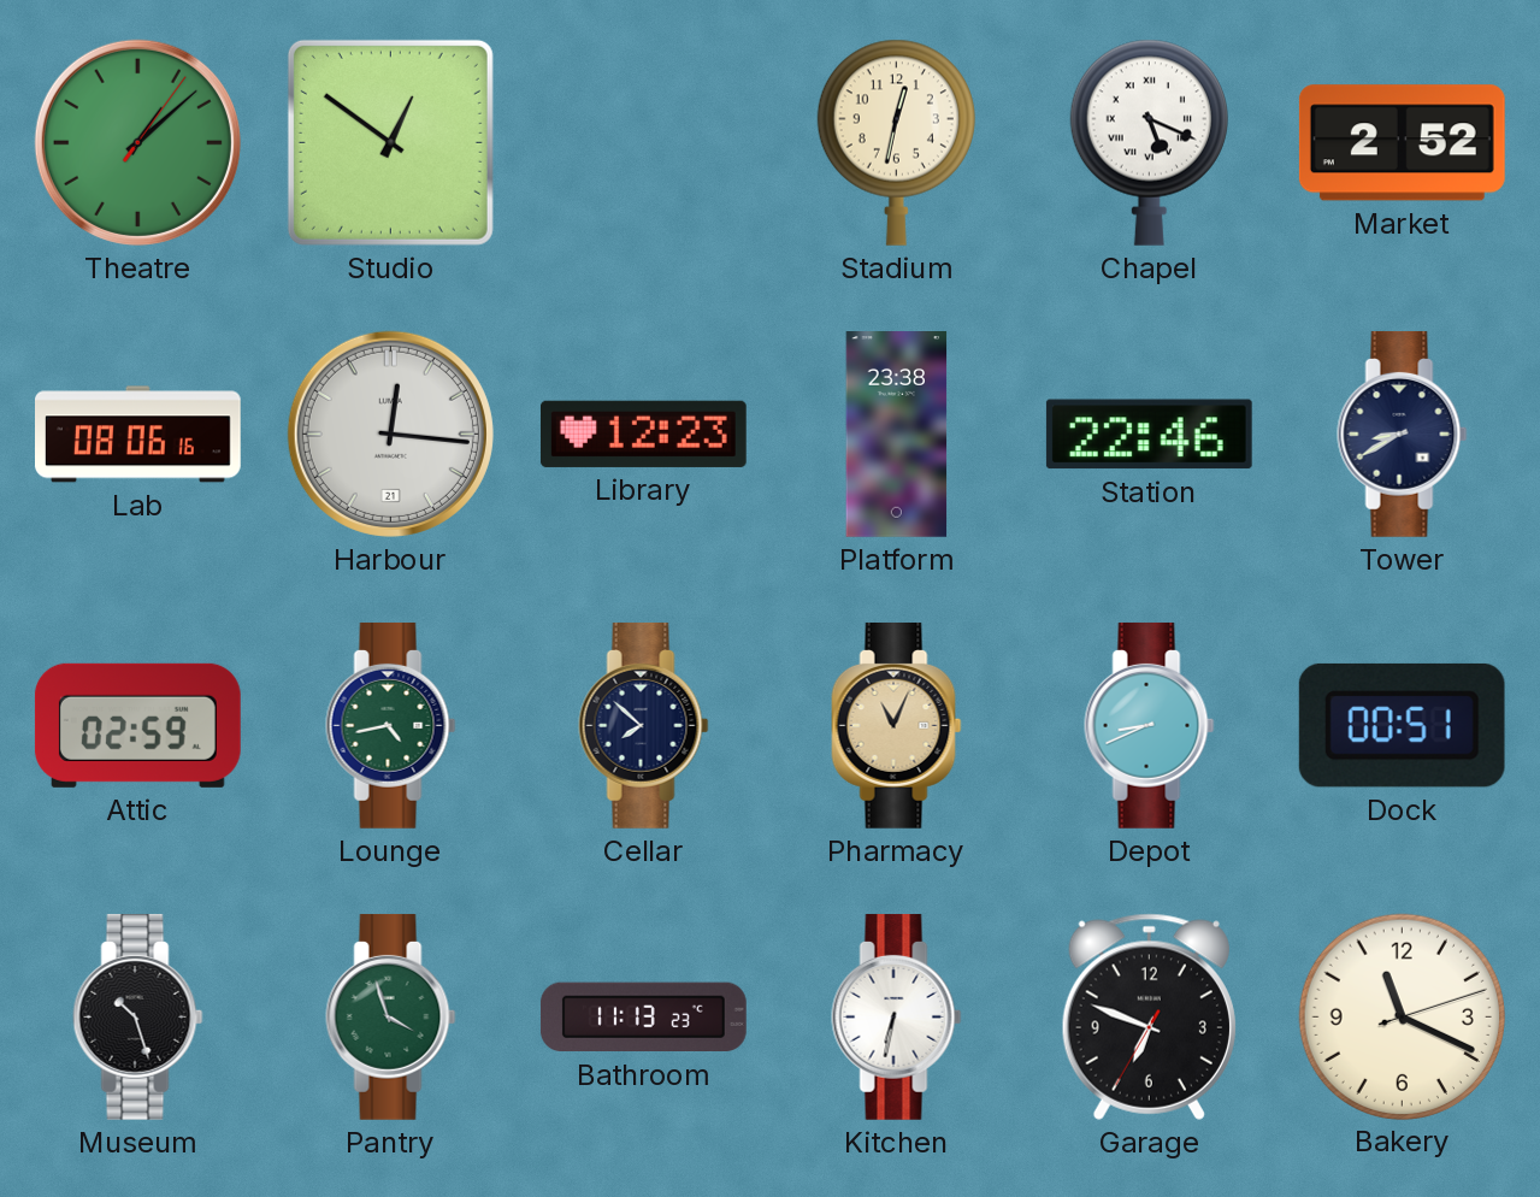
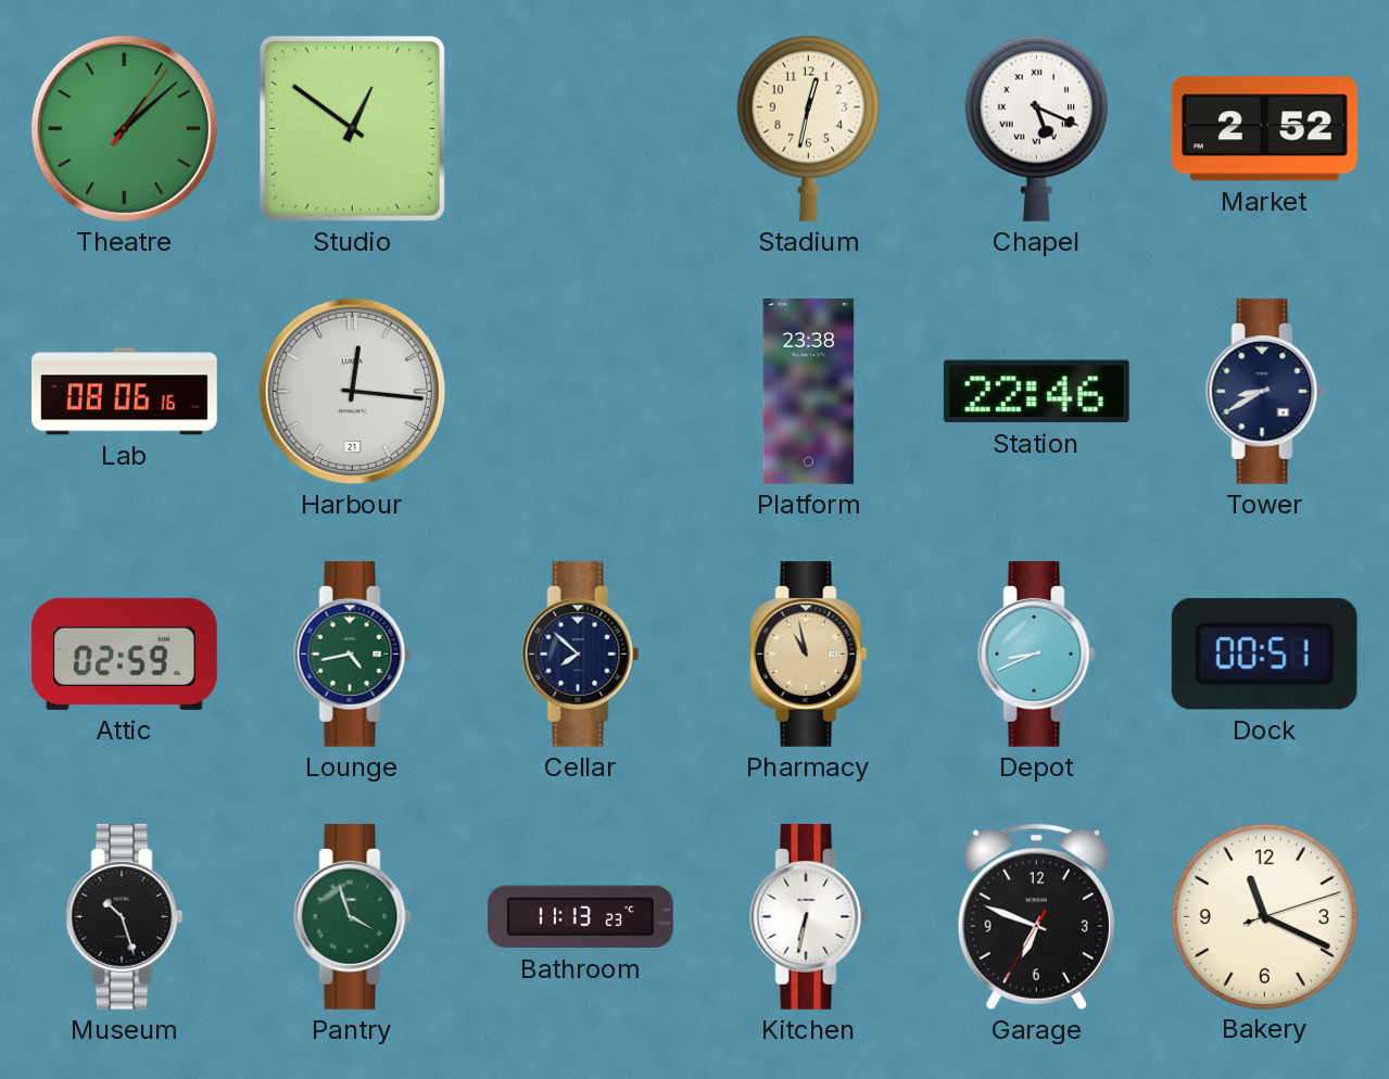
Library: 12:23 -> none
Pharmacy: 11:04 -> 10:58
